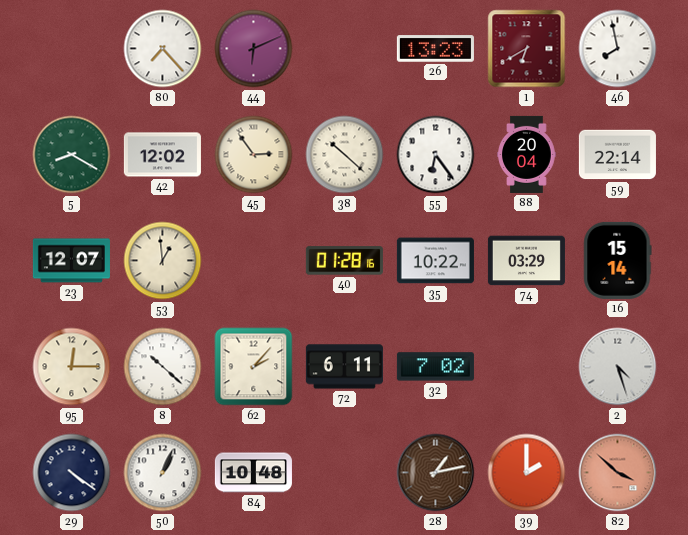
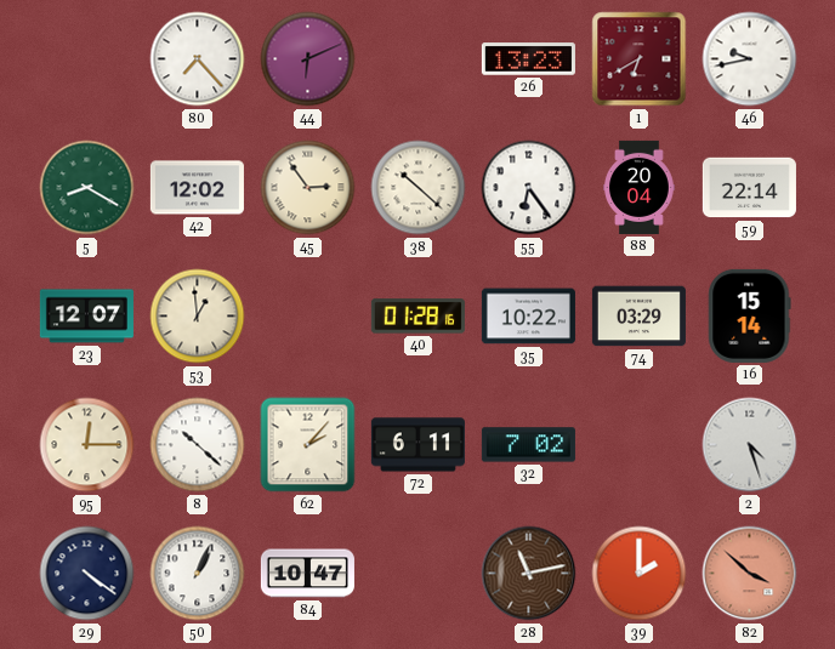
46: 7:58 -> 9:43
84: 10:48 -> 10:47
28: 1:13 -> 11:13
